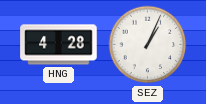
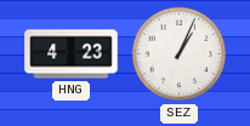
HNG: 4:28 -> 4:23
